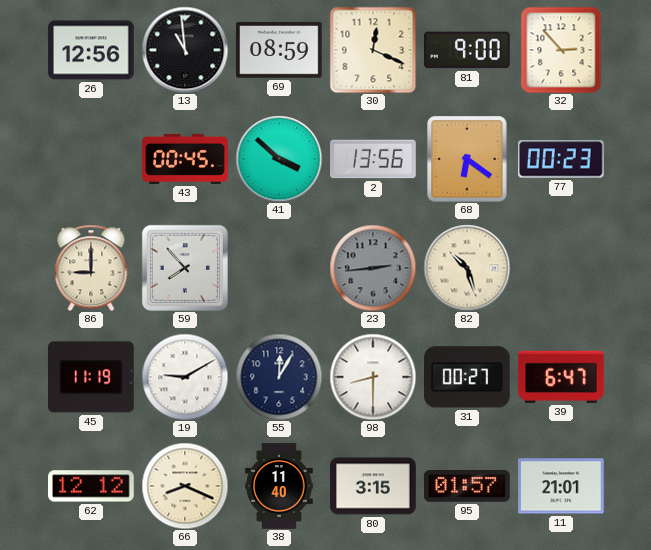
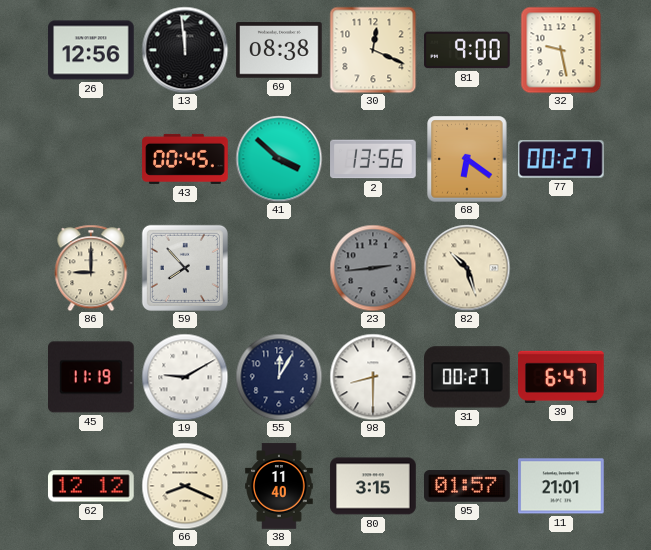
13: 10:59 -> 11:59
69: 08:59 -> 08:38
32: 2:53 -> 9:28
77: 00:23 -> 00:27
